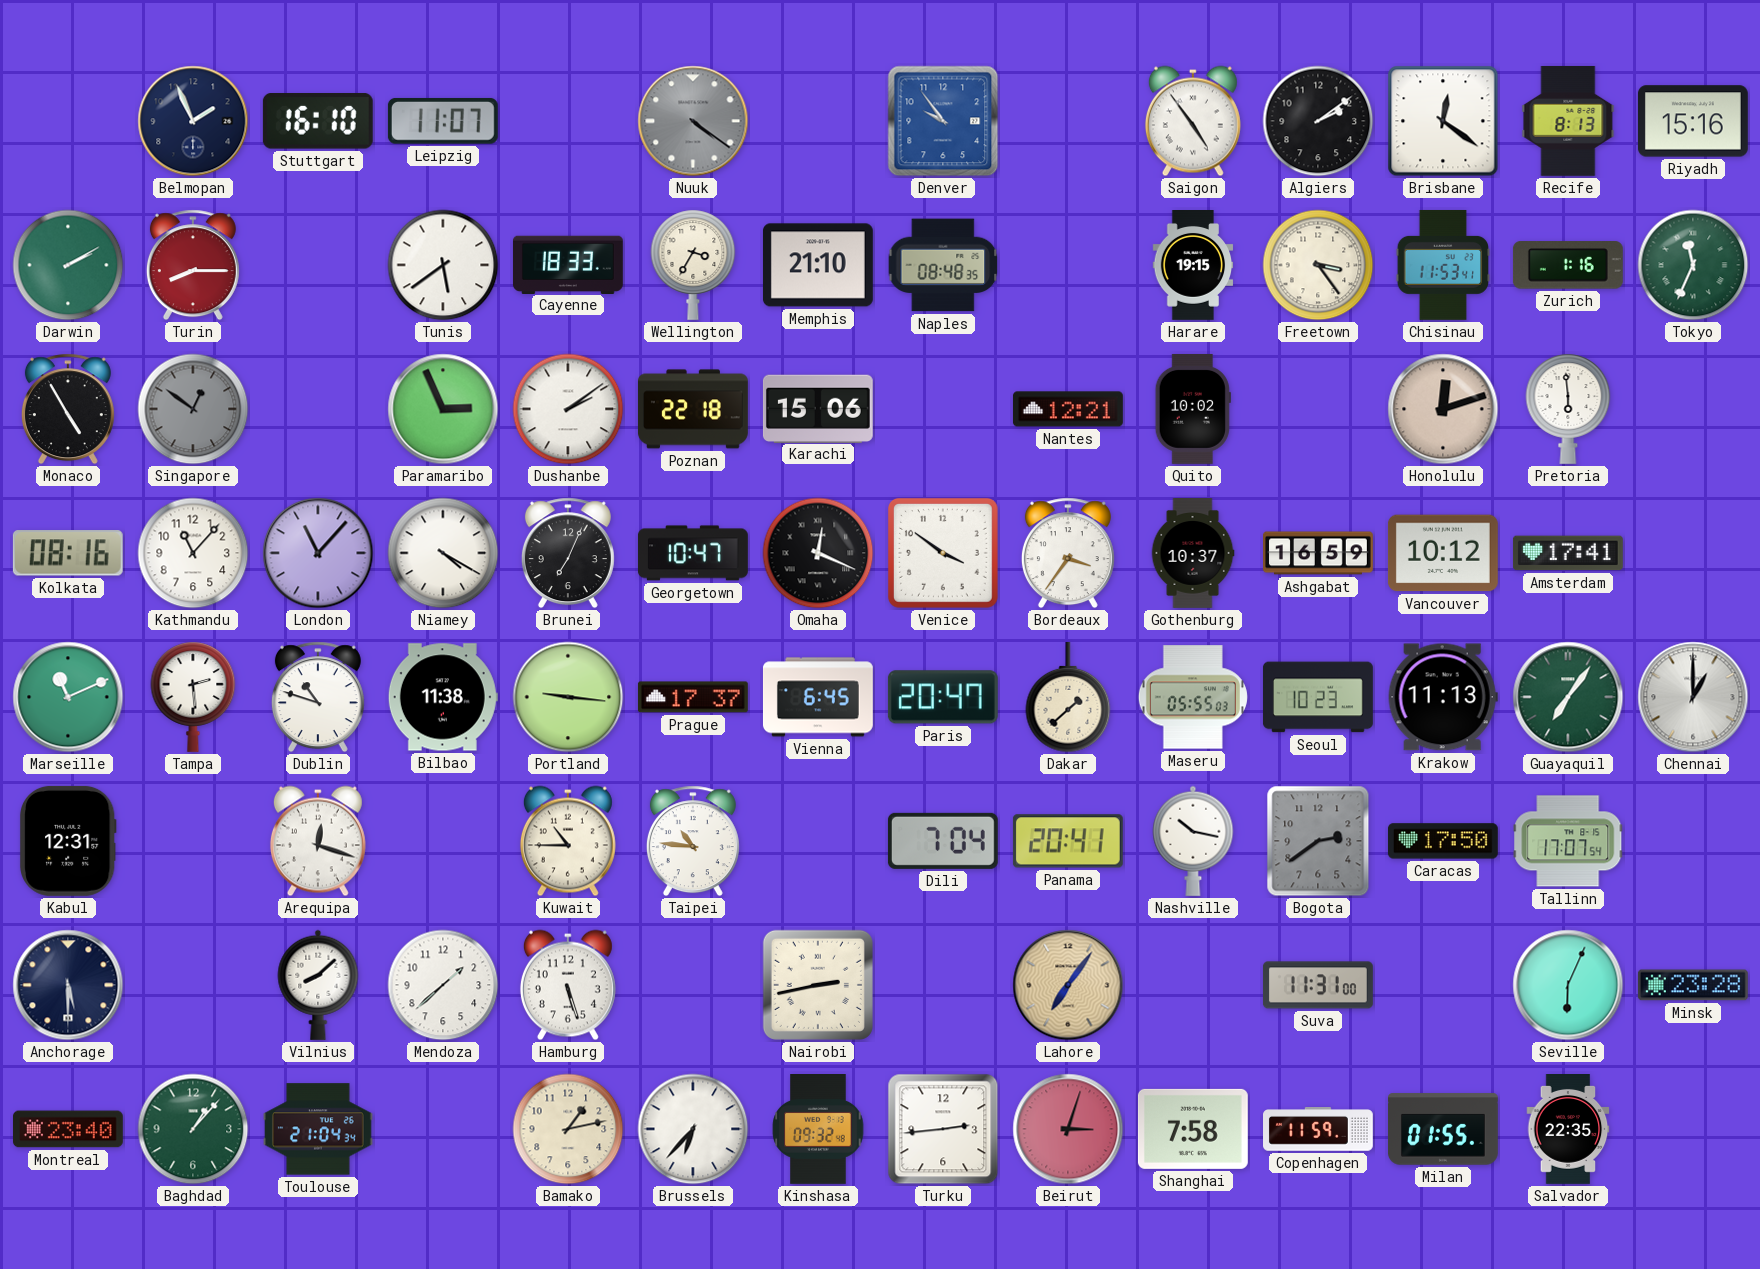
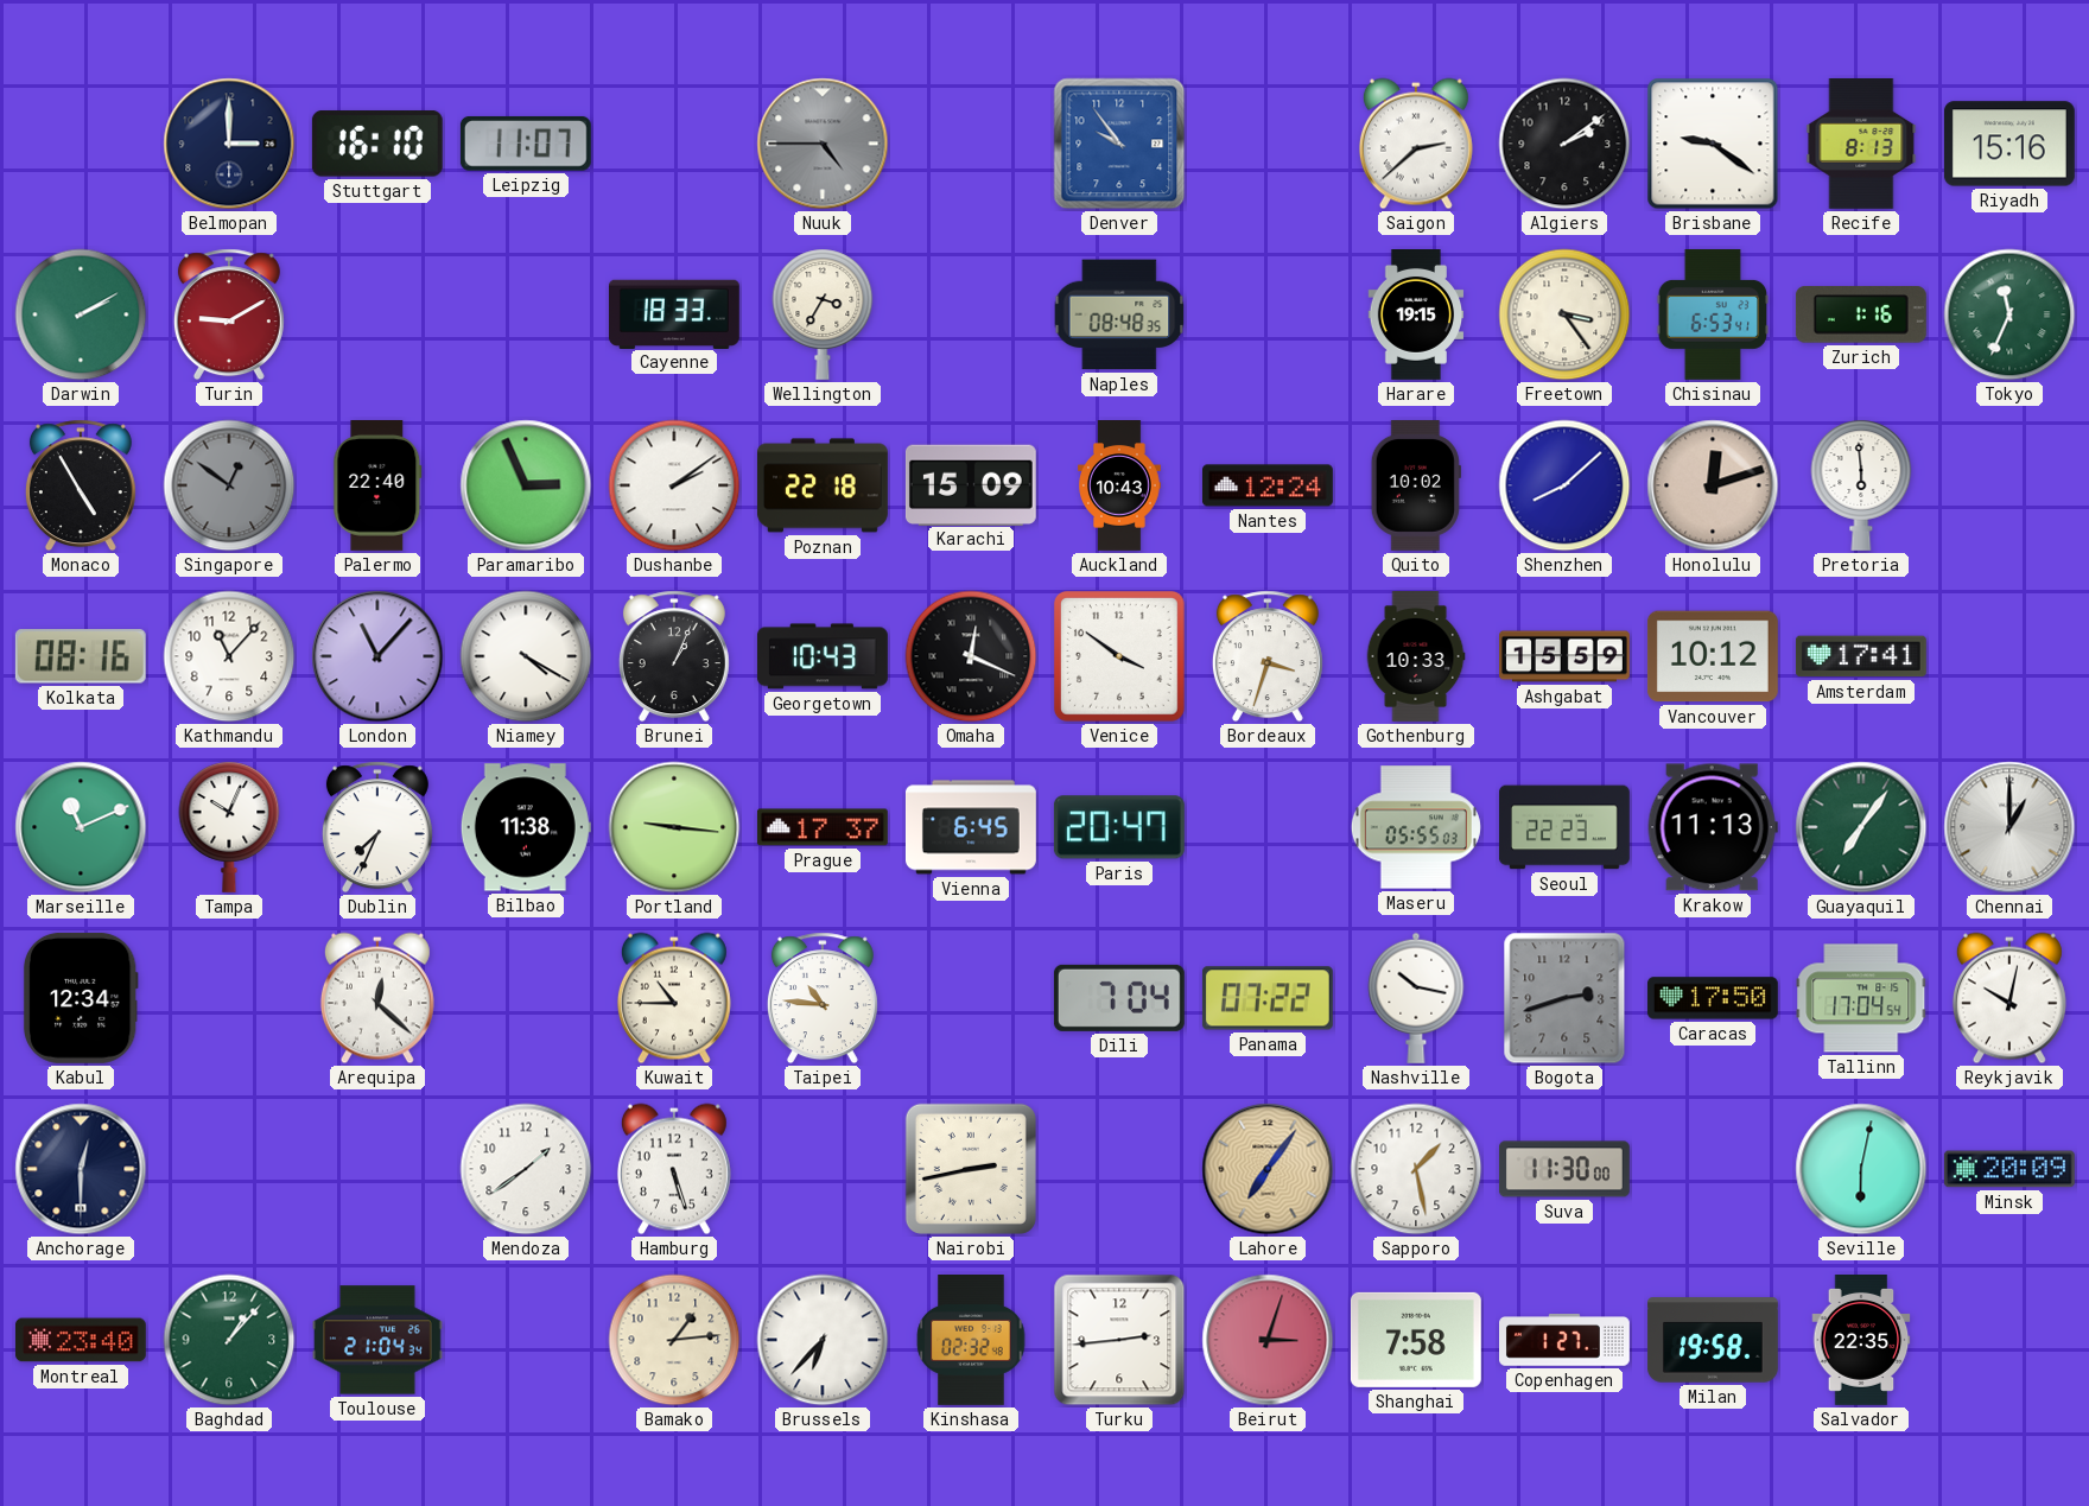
Belmopan: 1:56 -> 3:00
Nuuk: 4:21 -> 4:45
Saigon: 4:54 -> 2:38
Brisbane: 12:21 -> 9:21
Turin: 8:15 -> 9:10
Tunis: 5:39 -> none
Memphis: 21:10 -> none
Chisinau: 11:53 -> 6:53
Palermo: none -> 22:40
Karachi: 15:06 -> 15:09
Auckland: none -> 10:43
Nantes: 12:21 -> 12:24
Shenzhen: none -> 8:08
Brunei: 7:04 -> 1:04
Georgetown: 10:47 -> 10:43
Bordeaux: 3:36 -> 3:33
Gothenburg: 10:37 -> 10:33
Ashgabat: 16:59 -> 15:59
Tampa: 2:29 -> 10:04
Dublin: 10:48 -> 7:34
Dakar: 1:38 -> none
Seoul: 10:23 -> 22:23
Kabul: 12:31 -> 12:34
Arequipa: 12:18 -> 12:22
Panama: 20:41 -> 07:22
Bogota: 2:39 -> 2:42
Tallinn: 17:07 -> 17:04
Reykjavik: none -> 10:02
Anchorage: 5:30 -> 12:30
Vilnius: 8:08 -> none
Mendoza: 1:38 -> 1:39
Sapporo: none -> 1:28
Suva: 11:31 -> 11:30
Seville: 6:04 -> 6:02
Minsk: 23:28 -> 20:09
Bamako: 1:13 -> 1:14
Kinshasa: 09:32 -> 02:32
Copenhagen: 11:59 -> 1:27
Milan: 01:55 -> 19:58
